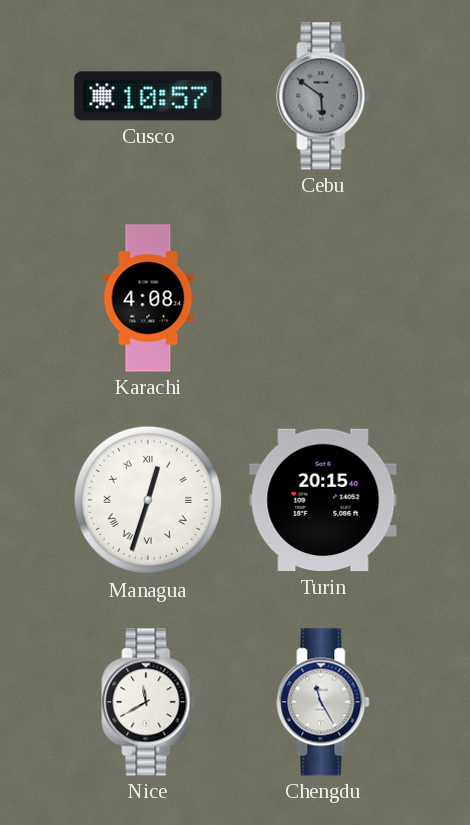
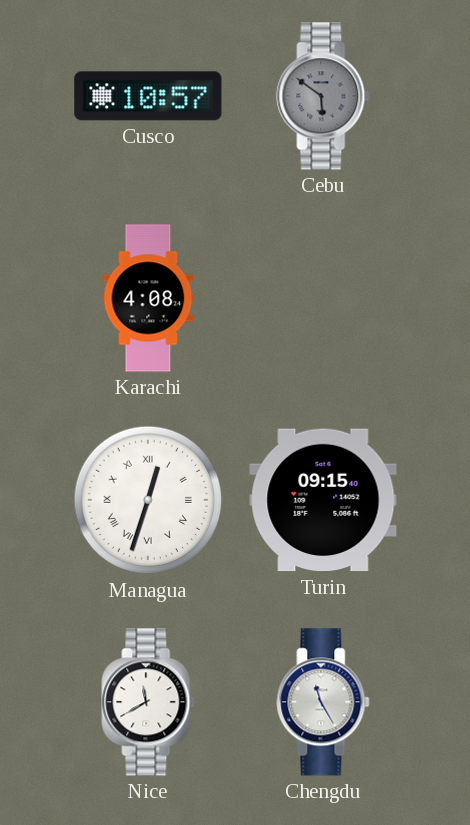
Turin: 20:15 -> 09:15
